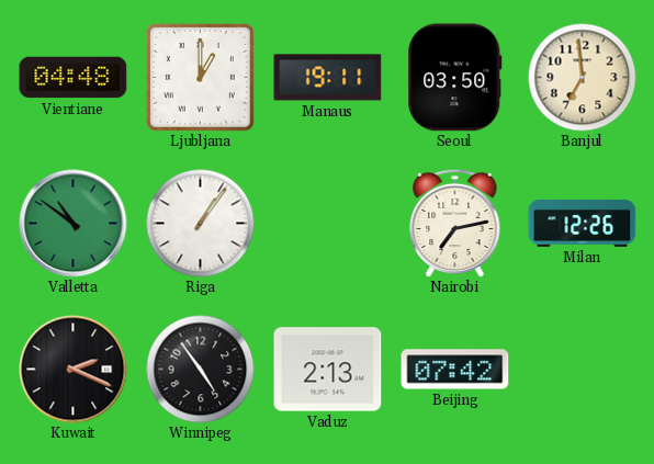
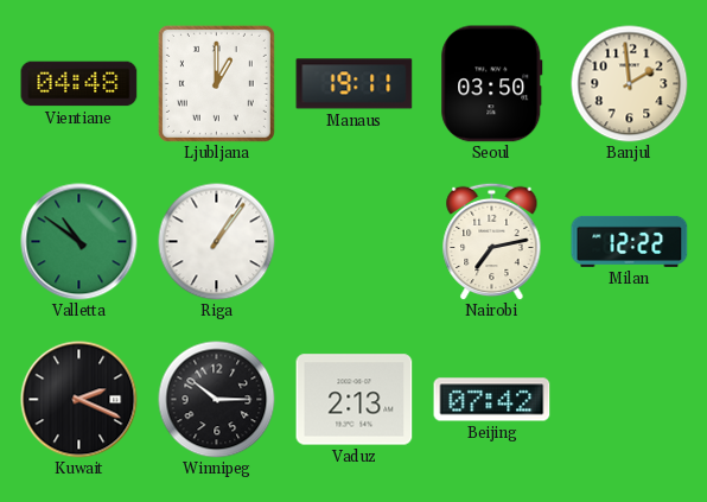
Banjul: 6:59 -> 1:59
Milan: 12:26 -> 12:22
Winnipeg: 4:54 -> 10:15
